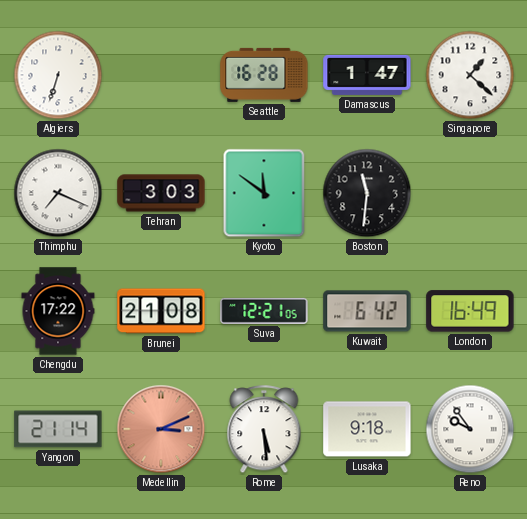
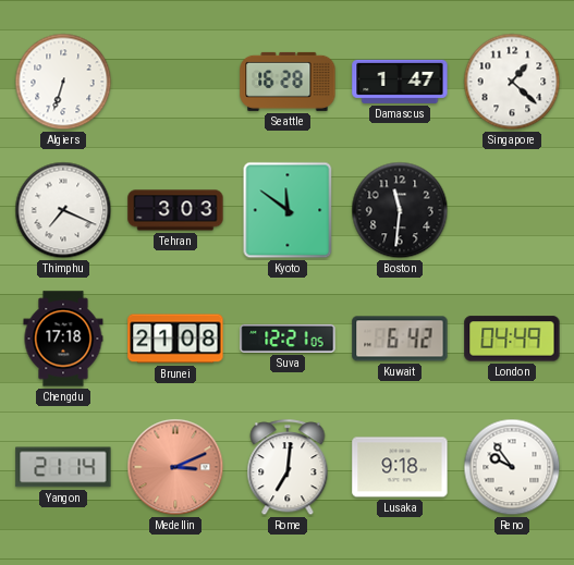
Chengdu: 17:22 -> 17:18
London: 16:49 -> 04:49
Rome: 5:29 -> 7:01
